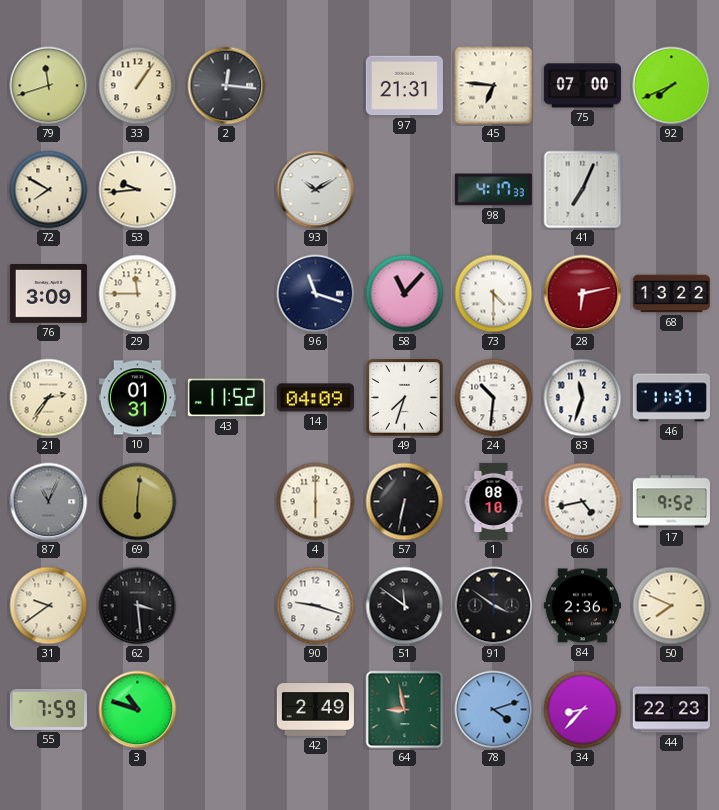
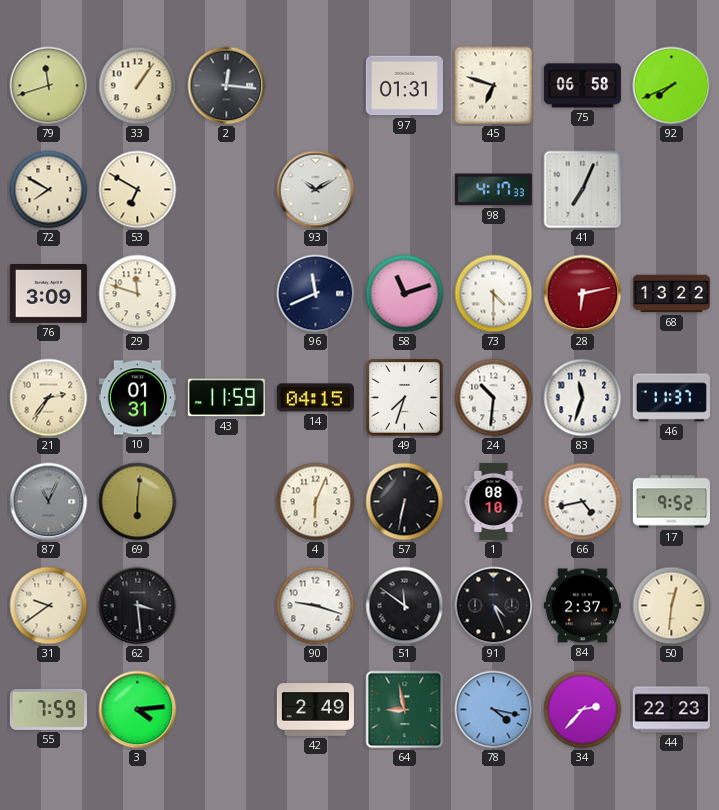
97: 21:31 -> 01:31
45: 6:46 -> 6:48
75: 07:00 -> 06:58
53: 9:44 -> 6:50
29: 11:45 -> 11:48
96: 11:18 -> 11:41
58: 11:07 -> 11:12
43: 11:52 -> 11:59
14: 04:09 -> 04:15
4: 6:00 -> 6:04
91: 3:51 -> 4:26
84: 2:36 -> 2:37
50: 7:49 -> 12:31
3: 10:48 -> 4:14
78: 4:12 -> 4:17
34: 8:37 -> 2:37
